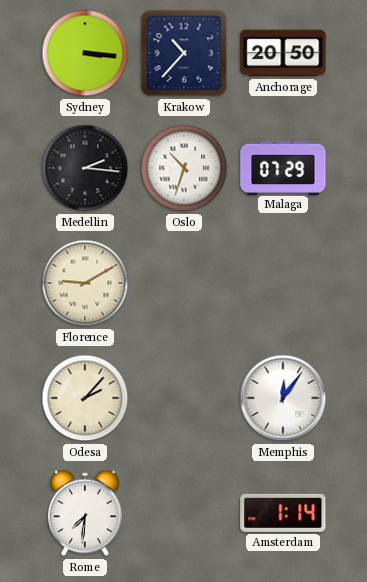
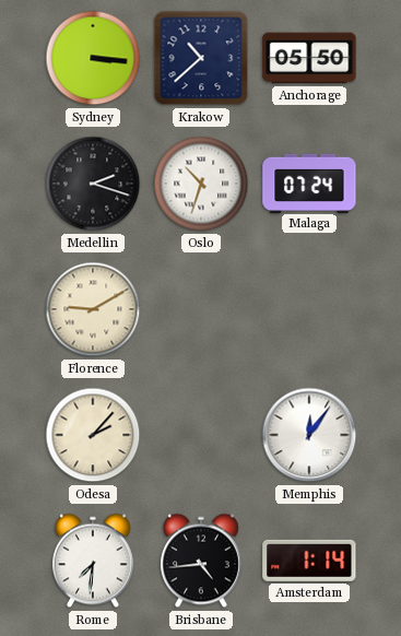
Krakow: 10:37 -> 10:38
Anchorage: 20:50 -> 05:50
Medellin: 2:16 -> 2:18
Malaga: 07:29 -> 07:24
Brisbane: none -> 4:44
